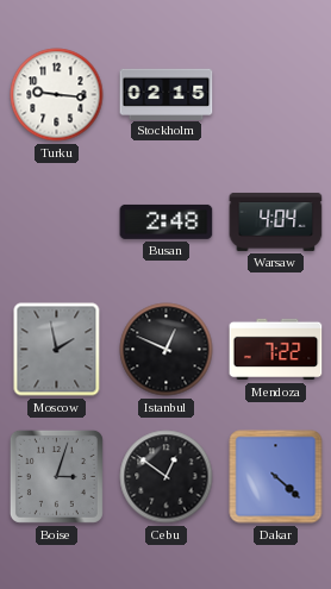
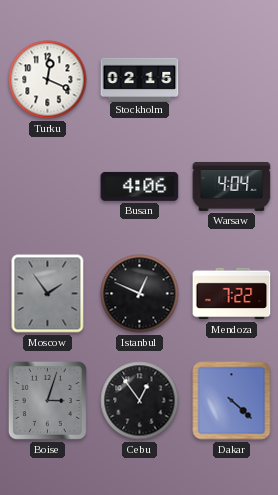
Turku: 9:16 -> 12:19
Busan: 2:48 -> 4:06
Moscow: 1:58 -> 1:54
Cebu: 12:51 -> 12:54
